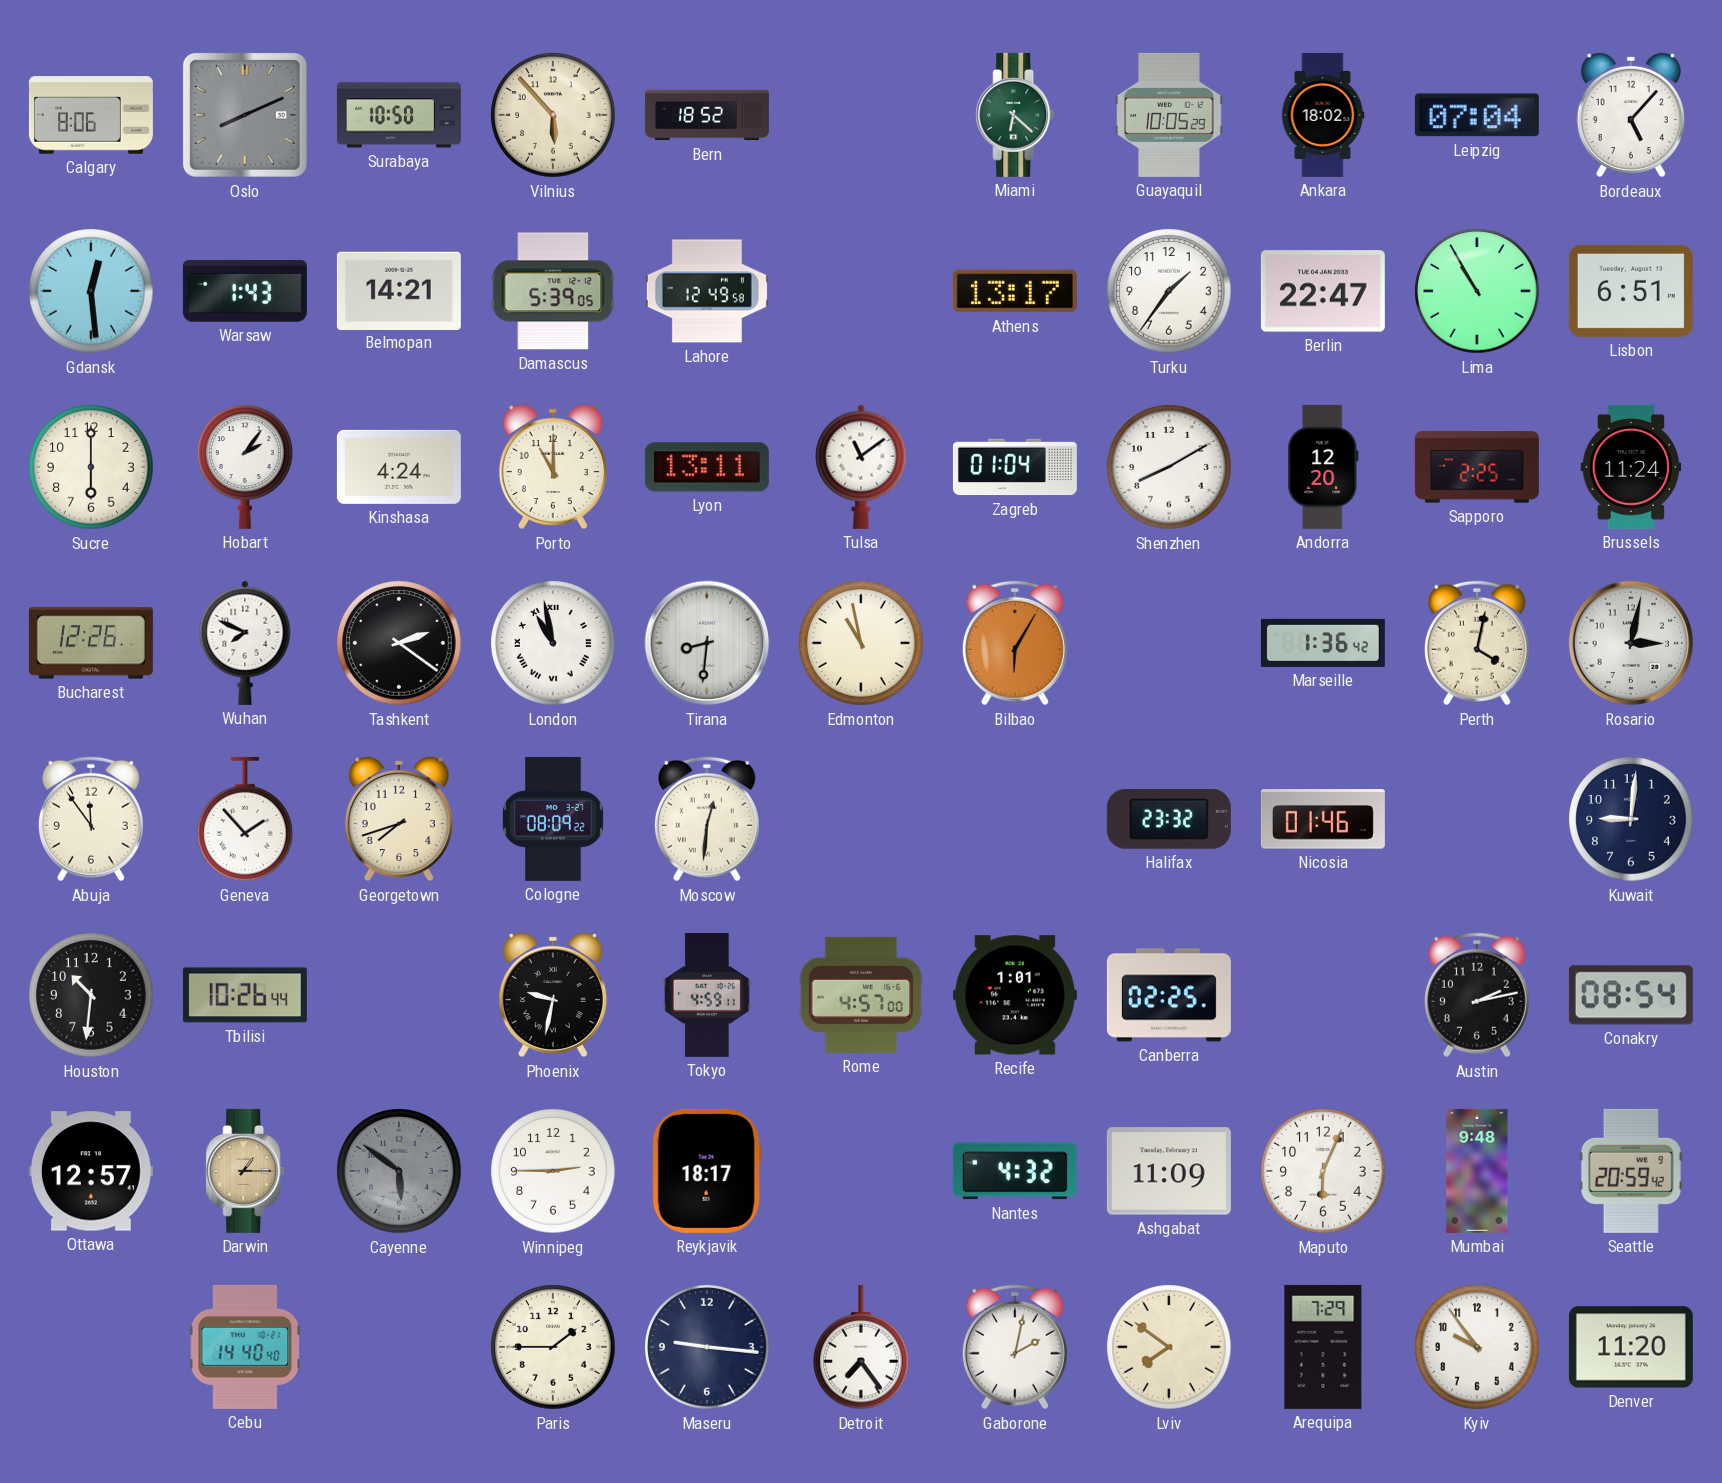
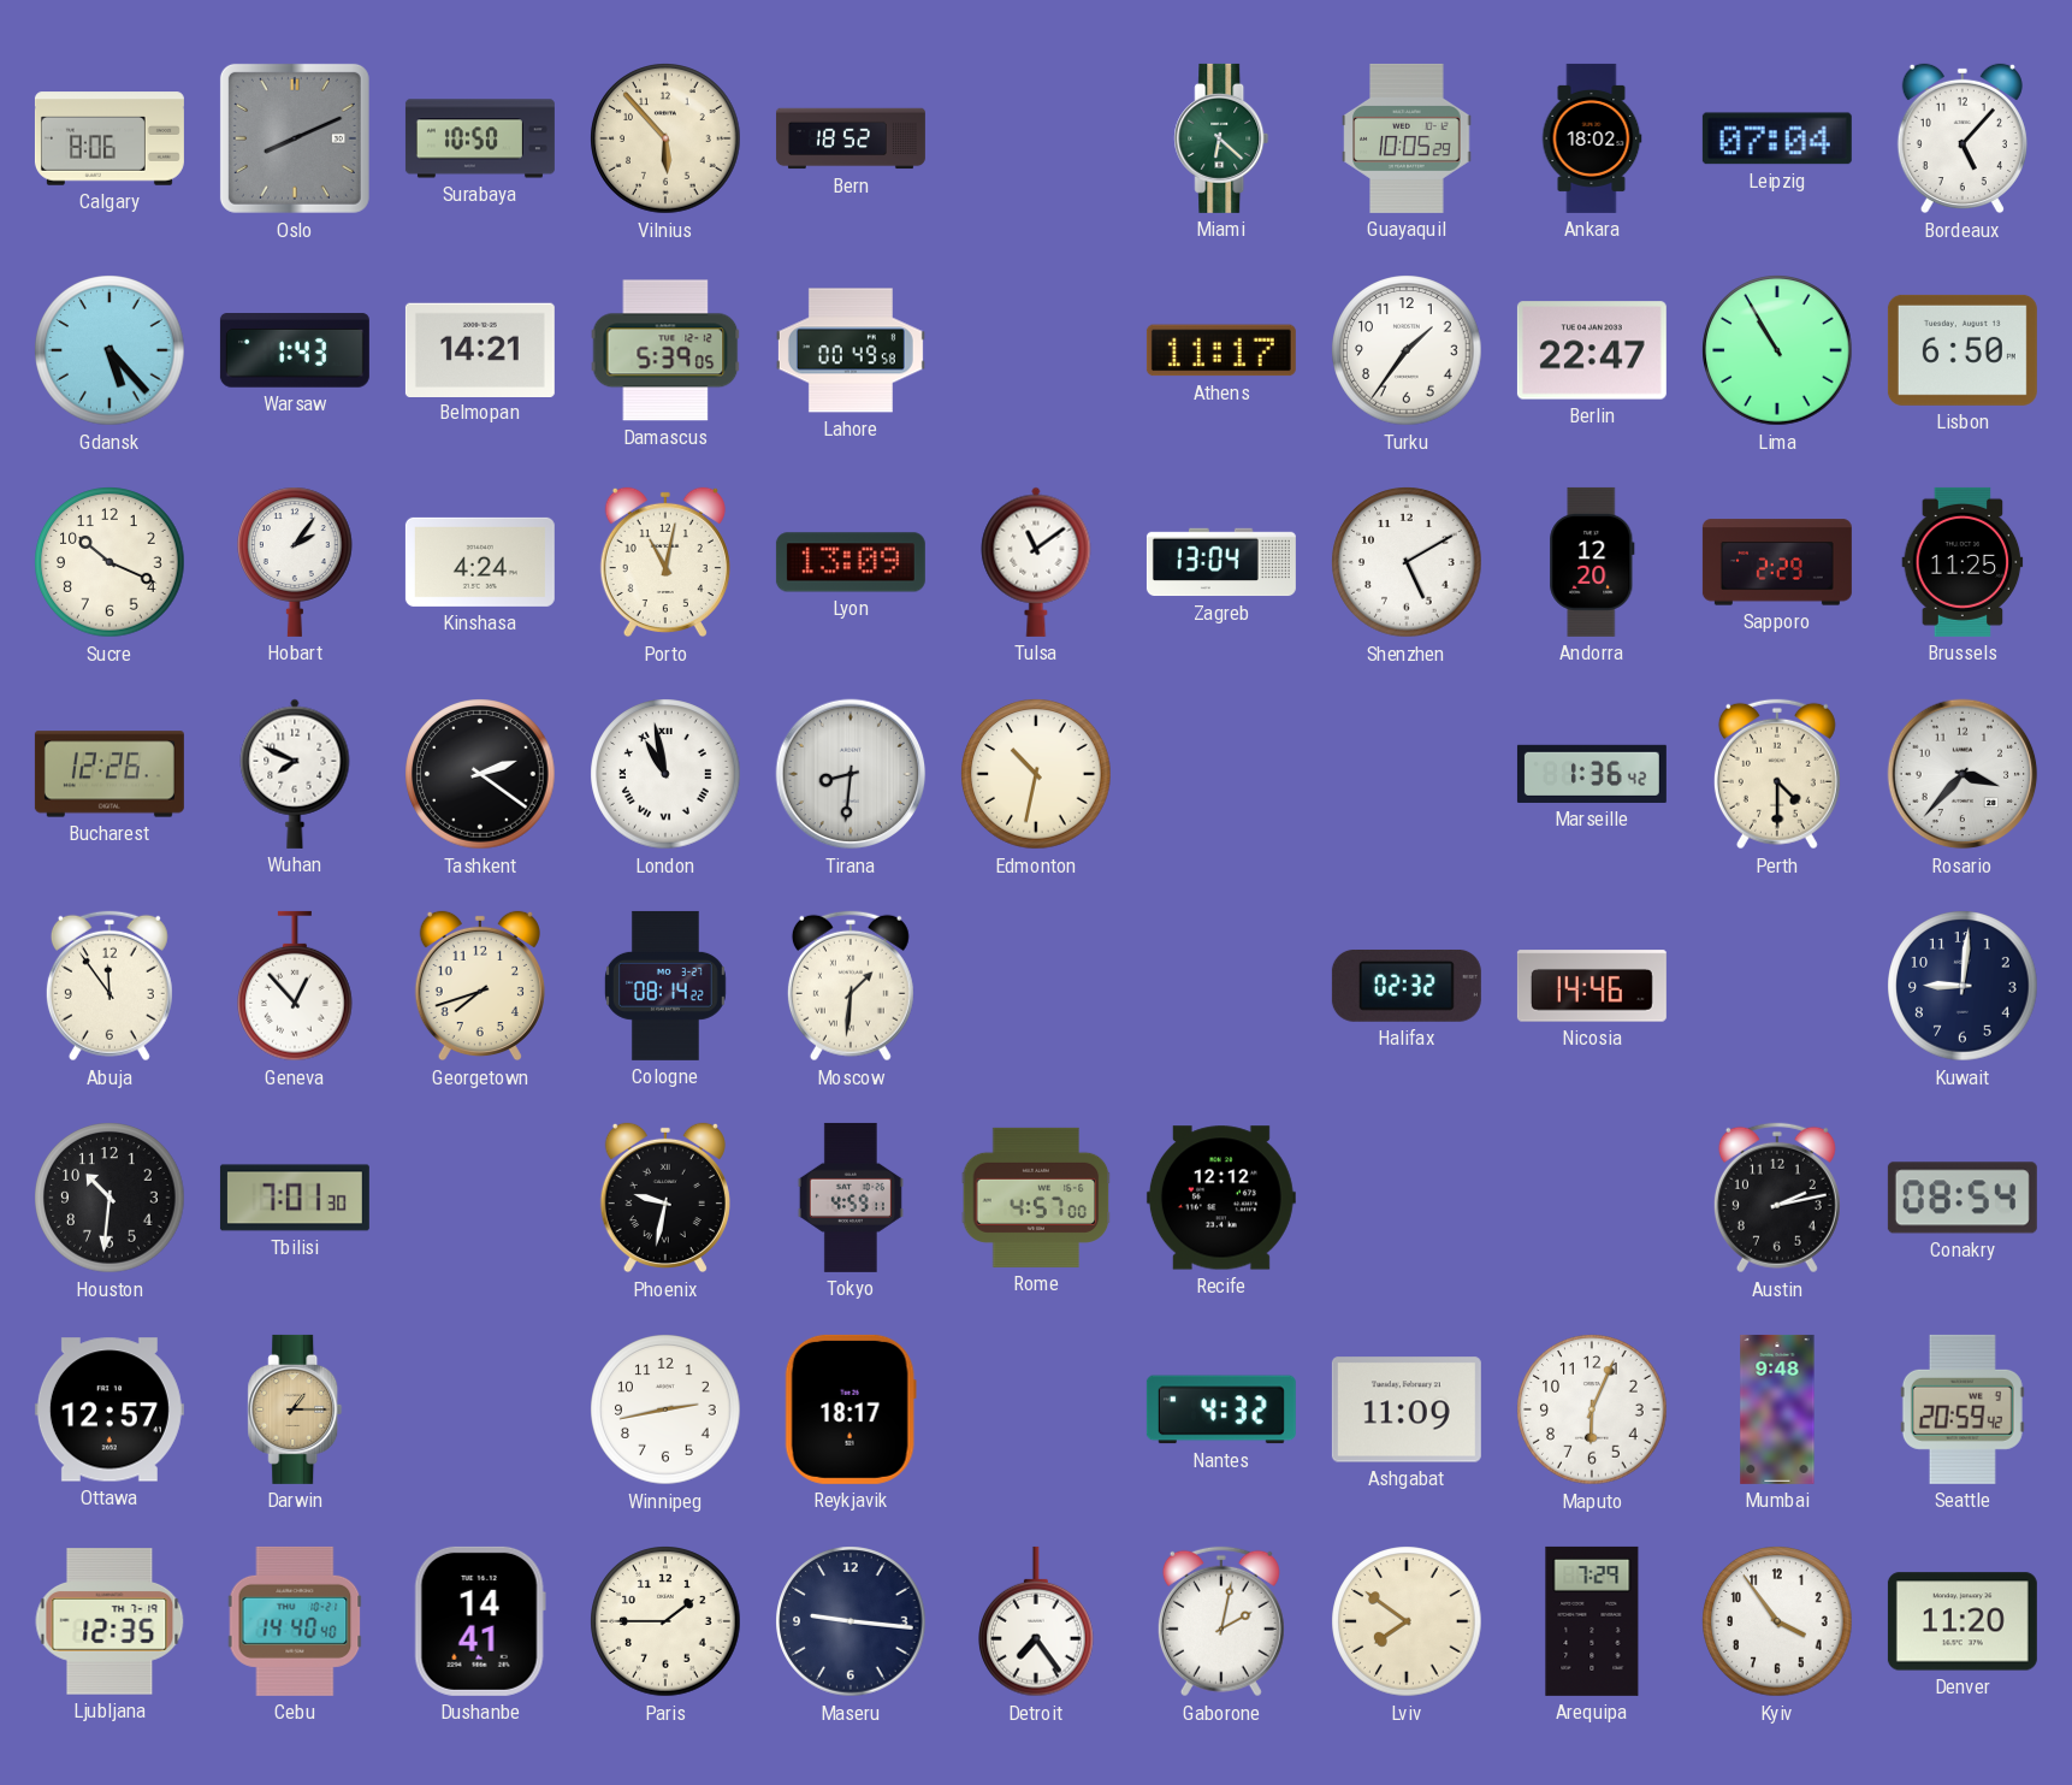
Gdansk: 12:29 -> 5:23
Lahore: 12:49 -> 00:49
Athens: 13:17 -> 11:17
Lisbon: 6:51 -> 6:50
Sucre: 6:00 -> 10:19
Porto: 11:00 -> 11:02
Lyon: 13:11 -> 13:09
Zagreb: 01:04 -> 13:04
Shenzhen: 8:10 -> 5:10
Sapporo: 2:25 -> 2:29
Brussels: 11:24 -> 11:25
Edmonton: 10:58 -> 10:32
Bilbao: 6:05 -> none
Perth: 4:02 -> 4:30
Rosario: 3:02 -> 3:37
Geneva: 1:53 -> 12:53
Cologne: 08:09 -> 08:14
Moscow: 12:31 -> 1:31
Halifax: 23:32 -> 02:32
Nicosia: 01:46 -> 14:46
Tbilisi: 10:26 -> 7:01
Recife: 1:01 -> 12:12
Canberra: 02:25 -> none
Cayenne: 5:51 -> none
Winnipeg: 2:45 -> 2:43
Ljubljana: none -> 12:35
Dushanbe: none -> 14:41
Kyiv: 9:54 -> 3:54
